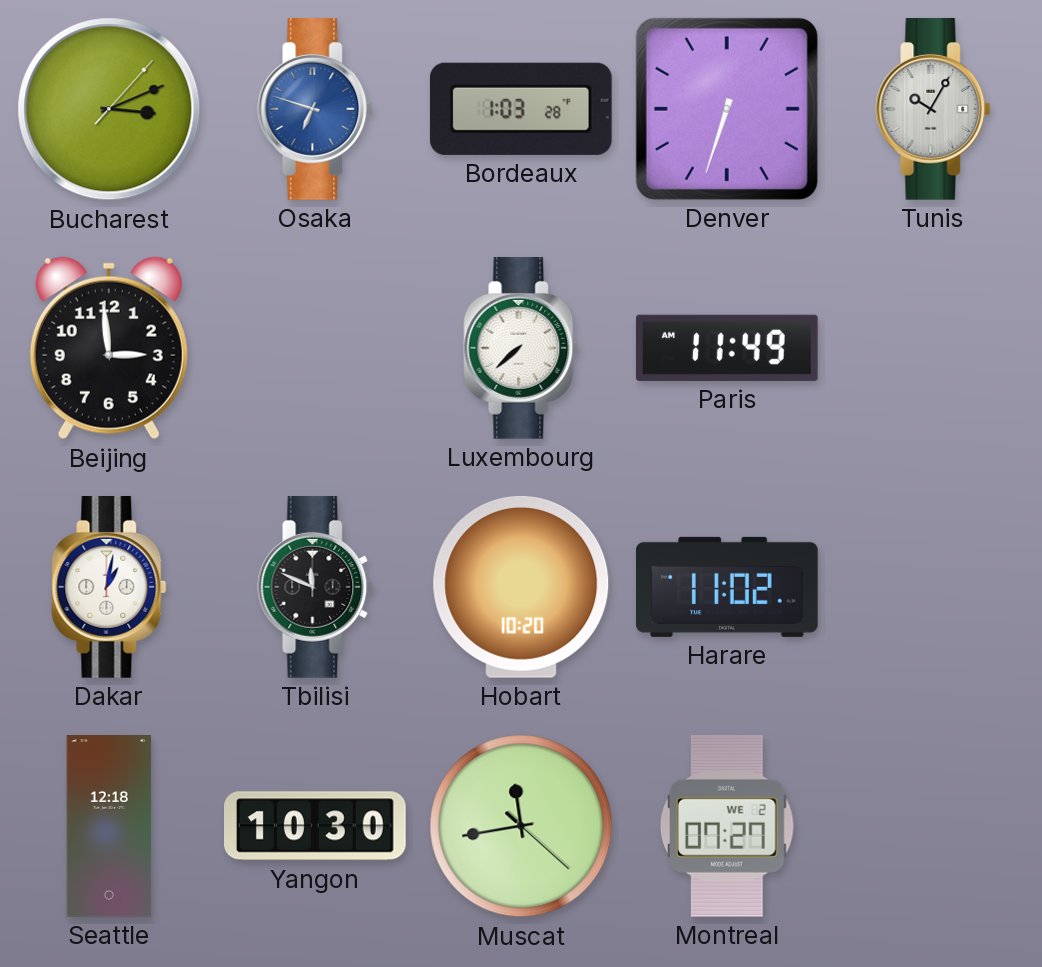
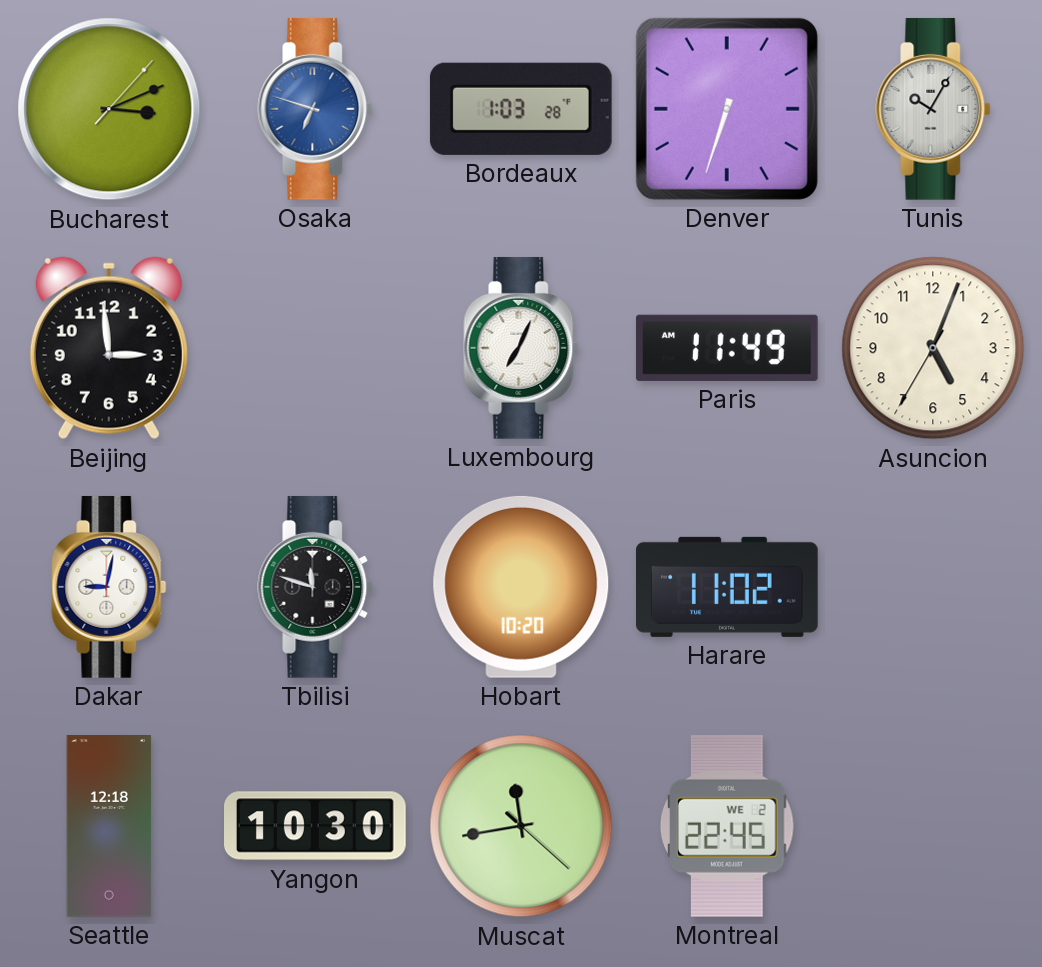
Luxembourg: 7:38 -> 7:04
Asuncion: none -> 5:03
Dakar: 1:02 -> 9:02
Tbilisi: 11:49 -> 11:48
Montreal: 07:27 -> 22:45
